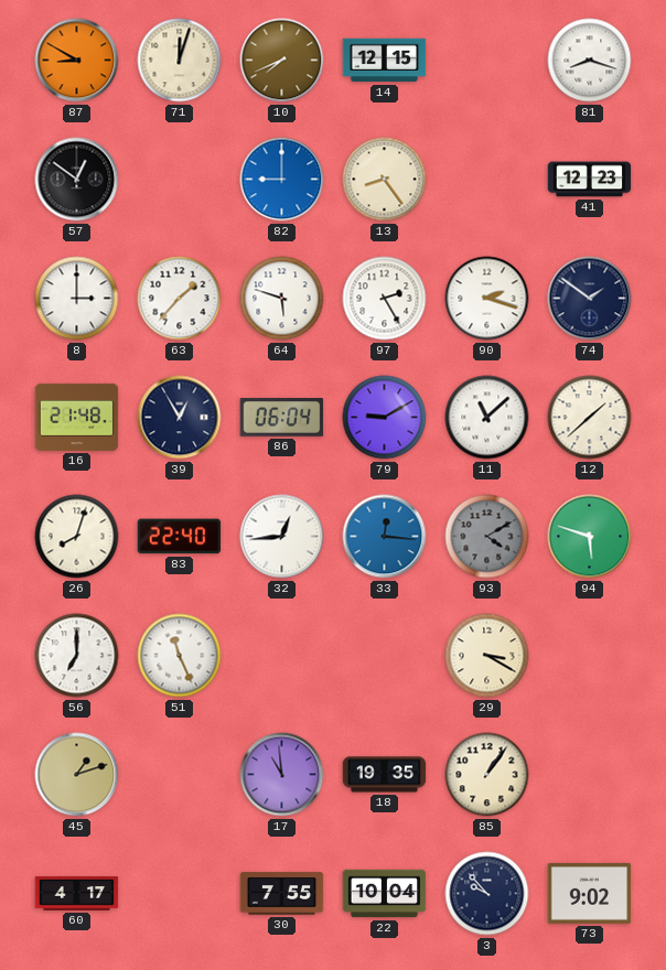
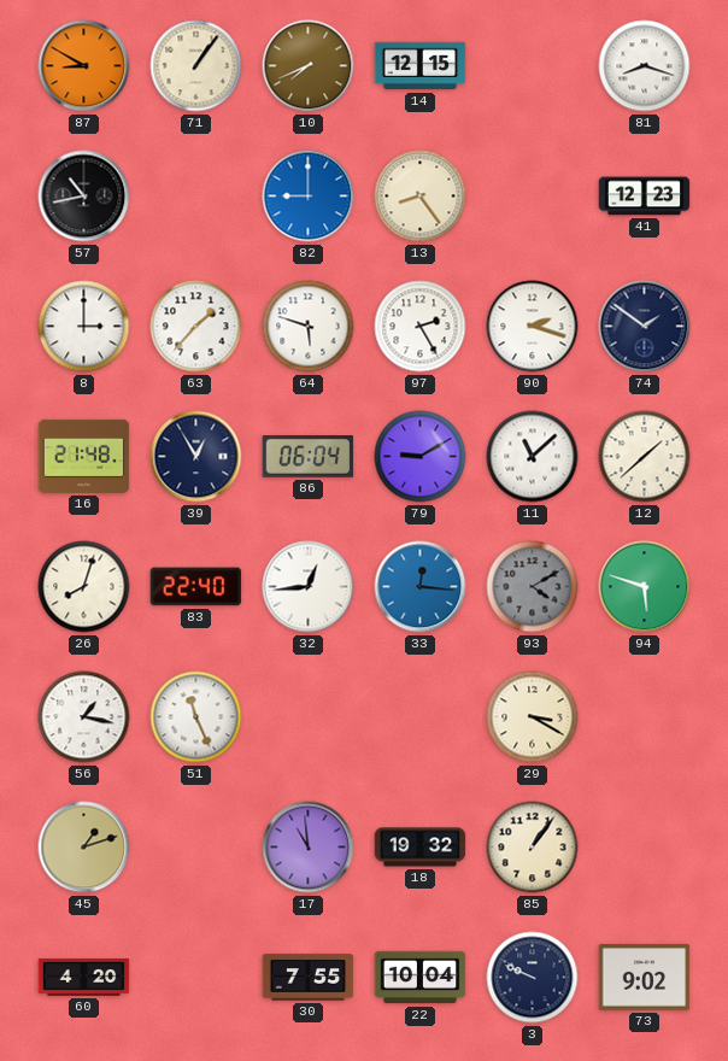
71: 12:03 -> 1:06
57: 12:51 -> 10:43
56: 7:00 -> 1:17
18: 19:35 -> 19:32
60: 4:17 -> 4:20
3: 9:53 -> 9:49
